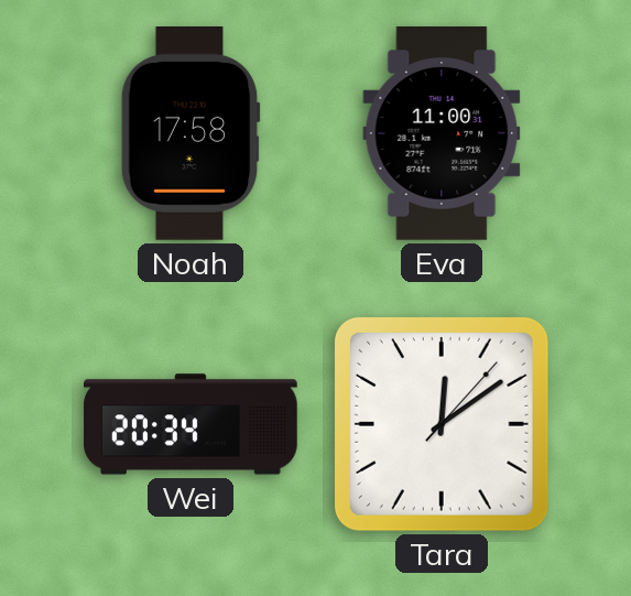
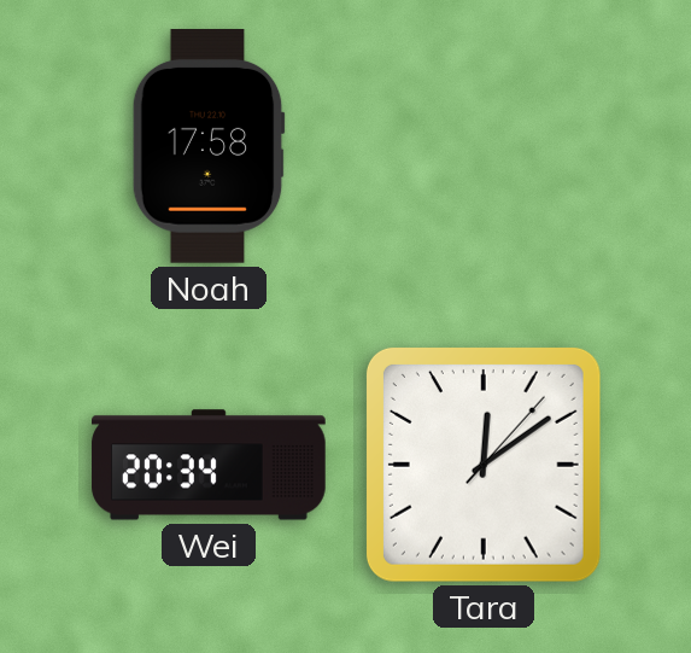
Eva: 11:00 -> none
